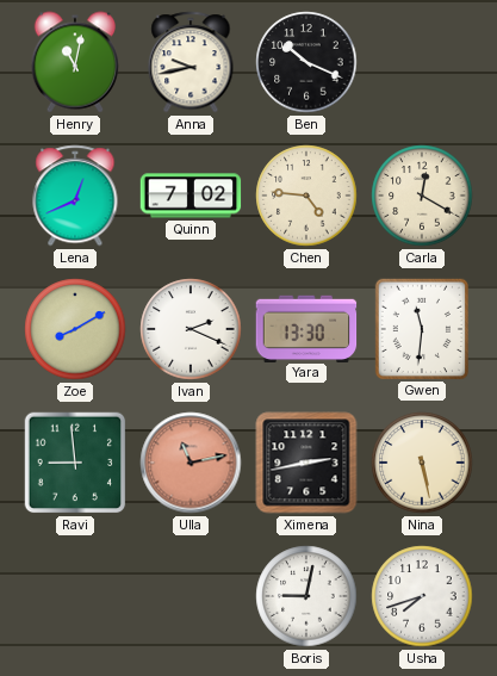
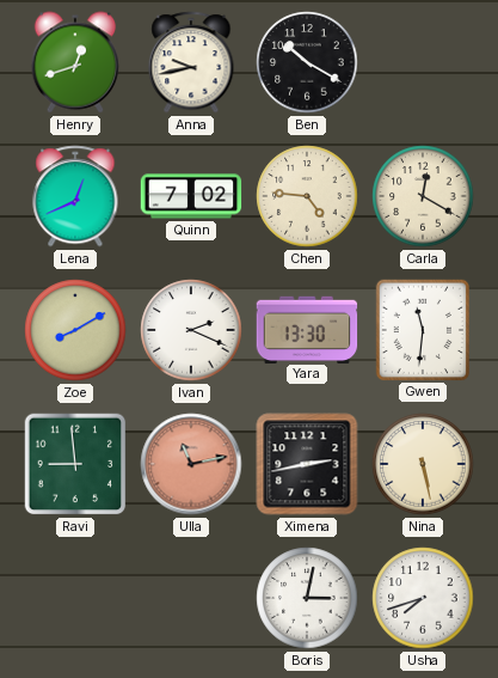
Henry: 11:02 -> 12:42
Ben: 10:19 -> 10:20
Boris: 9:02 -> 3:02
